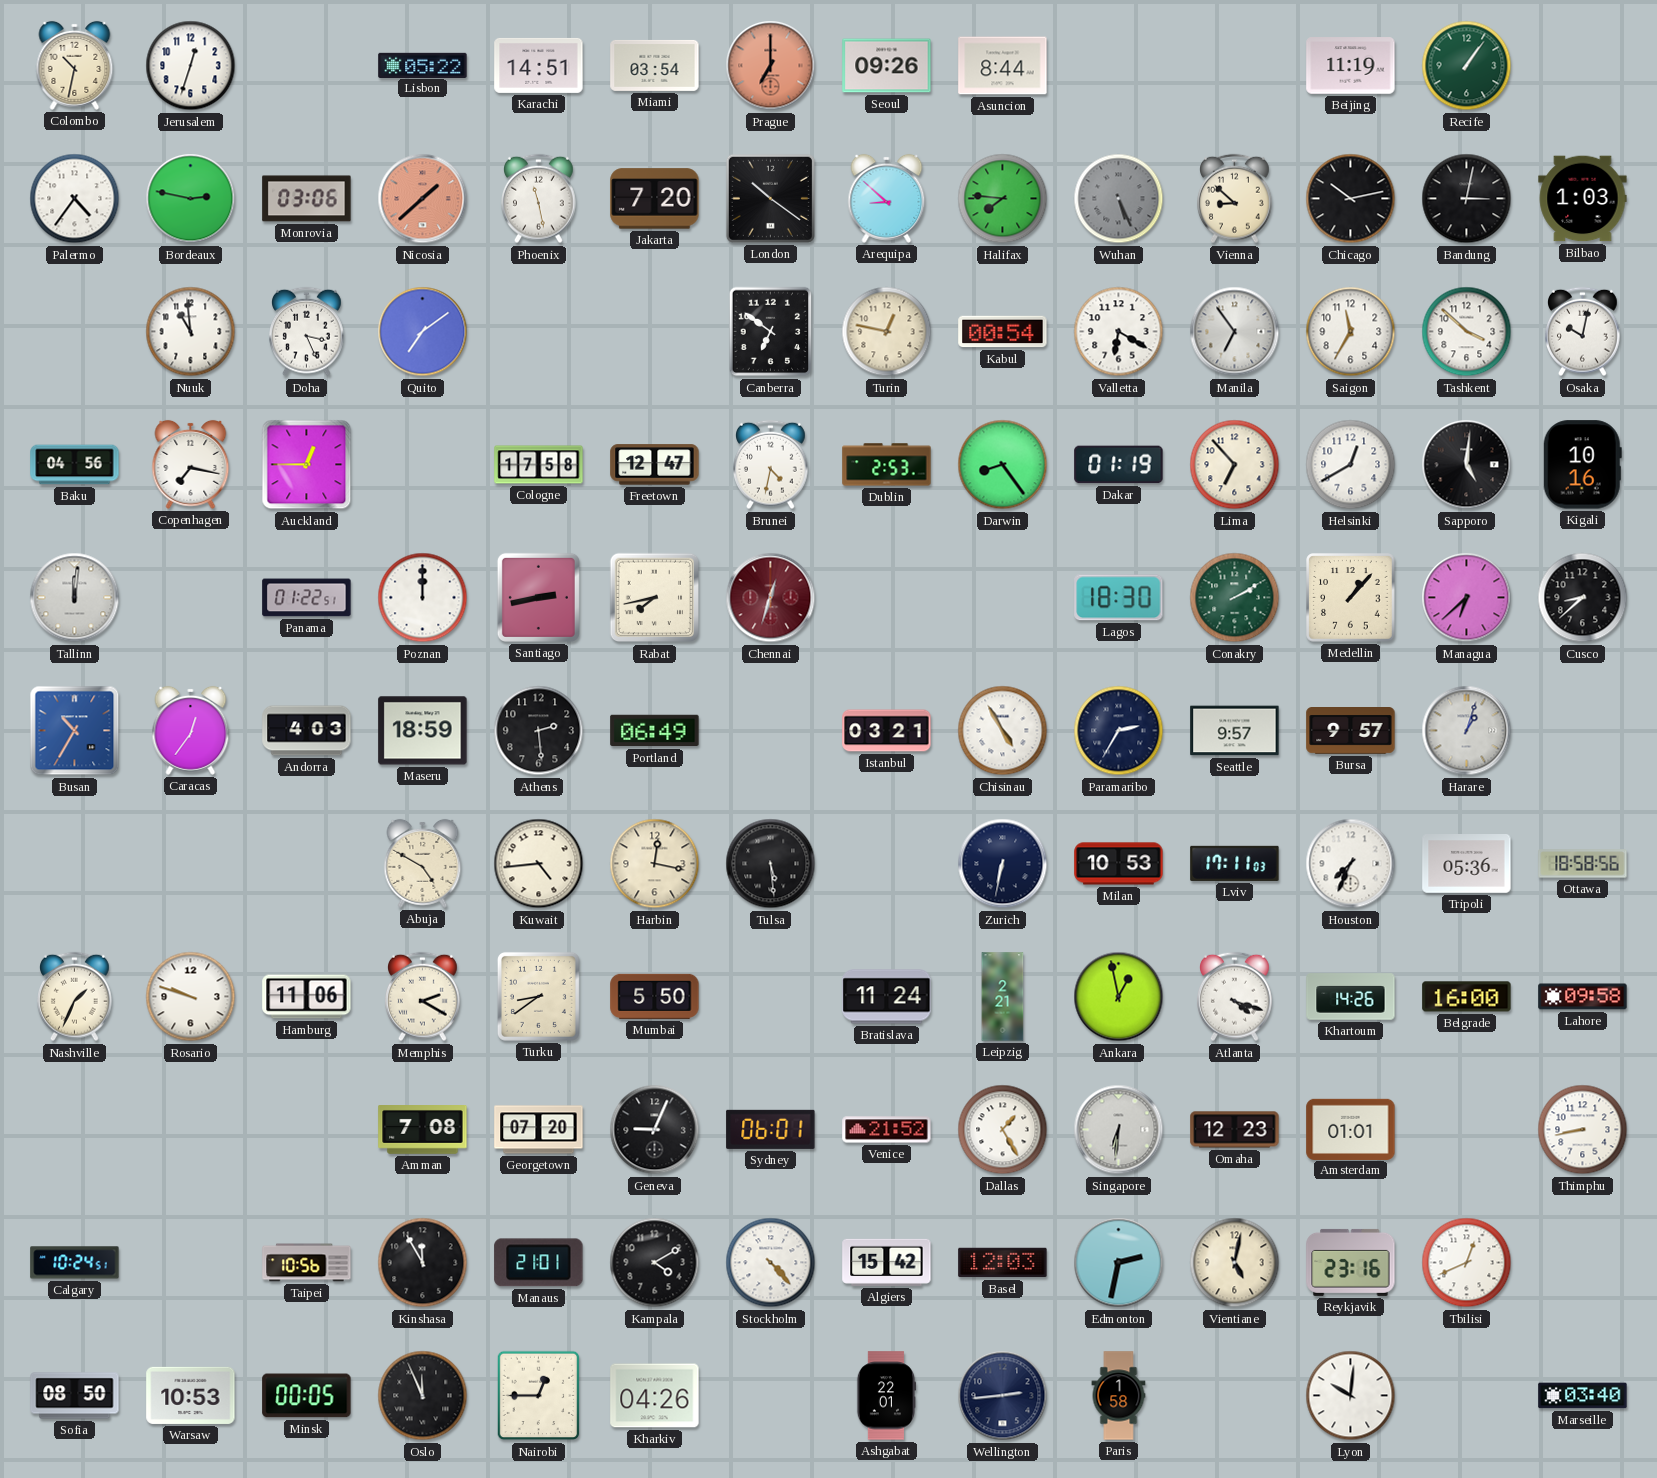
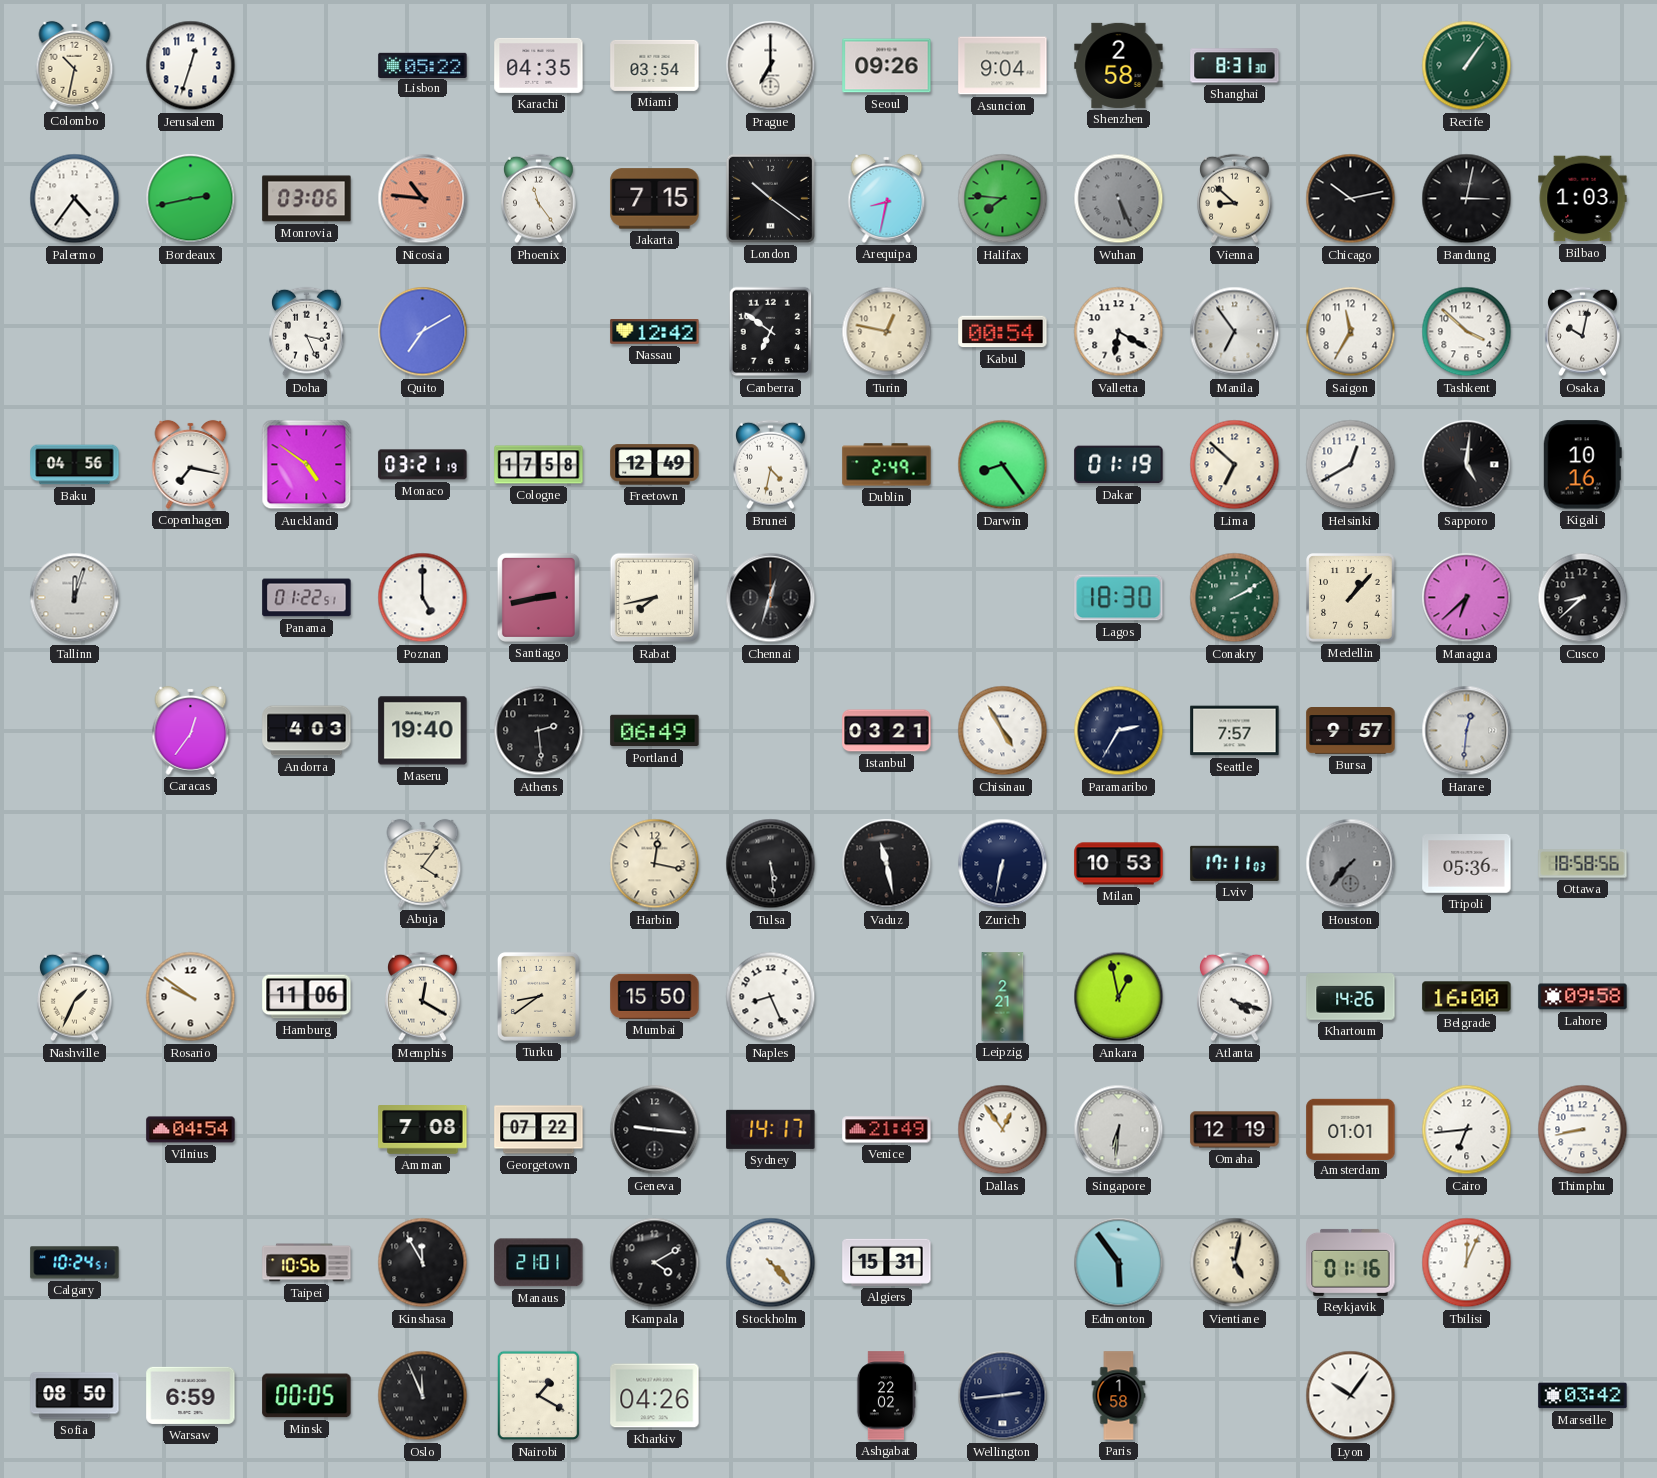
Karachi: 14:51 -> 04:35
Prague dial: salmon -> white
Asuncion: 8:44 -> 9:04
Shenzhen: none -> 2:58
Shanghai: none -> 8:31
Beijing: 11:19 -> none
Bordeaux: 2:47 -> 2:43
Nicosia: 1:38 -> 10:46
Phoenix: 11:28 -> 11:24
Jakarta: 7:20 -> 7:15
Arequipa: 8:52 -> 8:32
Nuuk: 10:59 -> none
Quito: 7:09 -> 7:10
Nassau: none -> 12:42
Auckland: 12:45 -> 4:51
Monaco: none -> 03:21
Freetown: 12:47 -> 12:49
Dublin: 2:53 -> 2:49
Lima: 6:53 -> 6:52
Tallinn: 12:01 -> 12:03
Poznan: 12:00 -> 5:00
Chennai dial: burgundy -> black
Busan: 10:35 -> none
Maseru: 18:59 -> 19:40
Seattle: 9:57 -> 7:57
Harare: 1:03 -> 12:31
Abuja: 4:50 -> 4:06
Kuwait: 4:44 -> none
Vaduz: none -> 11:28
Houston: 7:34 -> 7:37
Houston dial: white -> grey
Rosario: 9:48 -> 9:51
Memphis: 2:20 -> 12:20
Mumbai: 5:50 -> 15:50
Naples: none -> 8:26
Bratislava: 11:24 -> none
Vilnius: none -> 04:54
Georgetown: 07:20 -> 07:22
Geneva: 9:04 -> 9:16
Sydney: 06:01 -> 14:17
Venice: 21:52 -> 21:49
Dallas: 1:25 -> 12:54
Omaha: 12:23 -> 12:19
Cairo: none -> 6:44
Algiers: 15:42 -> 15:31
Basel: 12:03 -> none
Edmonton: 2:32 -> 5:54
Reykjavik: 23:16 -> 01:16
Tbilisi: 12:41 -> 12:04
Warsaw: 10:53 -> 6:59
Nairobi: 12:45 -> 1:20
Ashgabat: 22:01 -> 22:02
Lyon: 10:01 -> 10:06
Marseille: 03:40 -> 03:42
